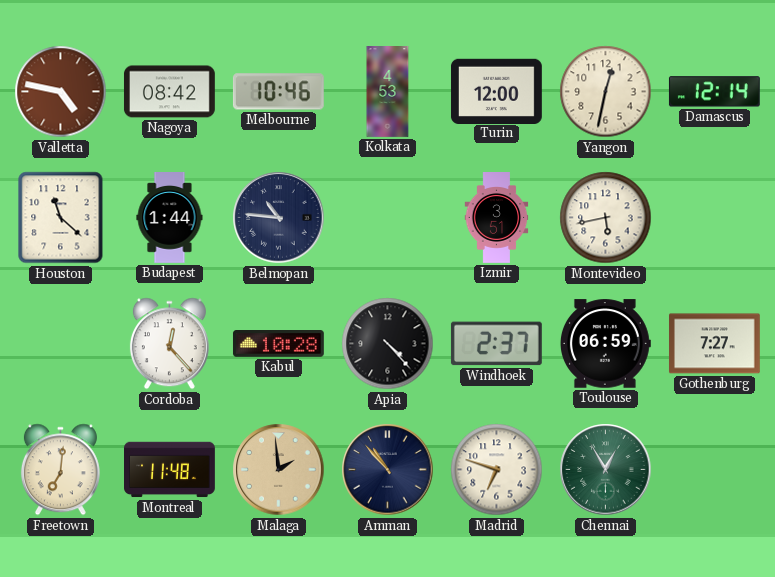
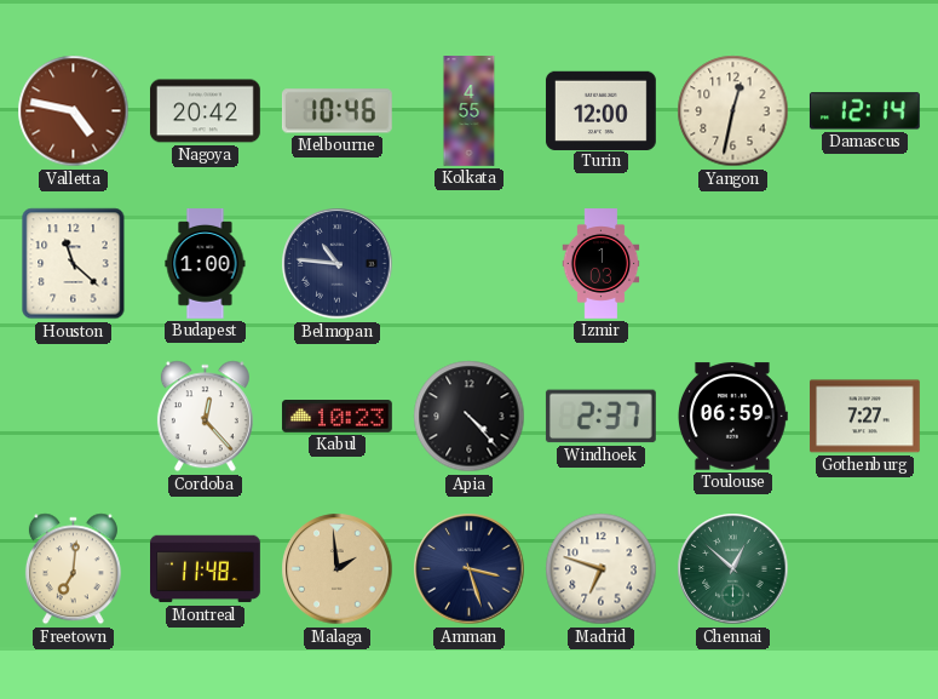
Nagoya: 08:42 -> 20:42
Kolkata: 4:53 -> 4:55
Budapest: 1:44 -> 1:00
Izmir: 3:51 -> 1:03
Montevideo: 5:43 -> none
Kabul: 10:28 -> 10:23
Amman: 10:53 -> 3:27
Chennai: 12:55 -> 12:52
